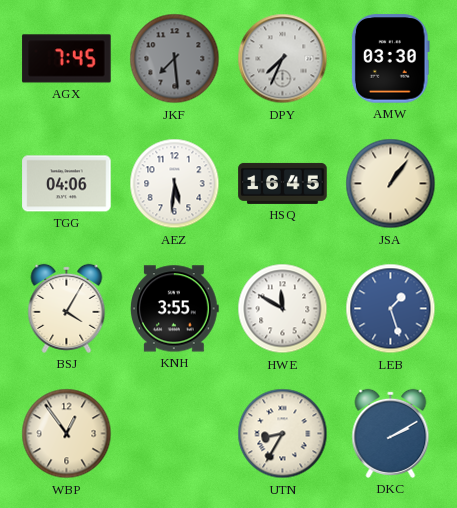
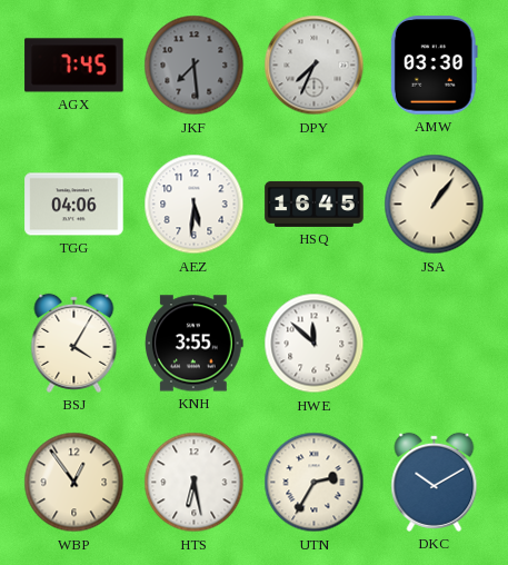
HWE: 11:50 -> 11:52
LEB: 1:27 -> none
HTS: none -> 6:28
UTN: 8:35 -> 2:35
DKC: 2:10 -> 10:10
